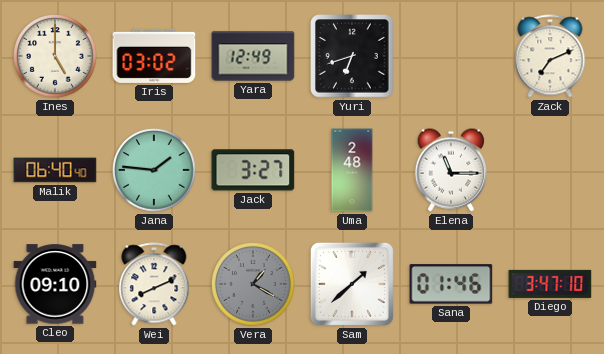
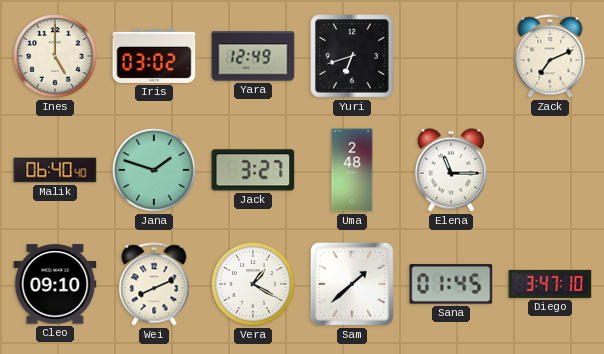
Jana: 1:46 -> 1:48
Vera dial: grey -> white
Sana: 01:46 -> 01:45
